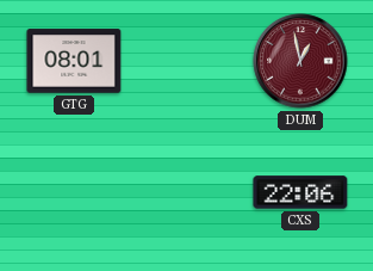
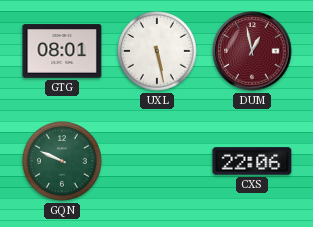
UXL: none -> 5:28
GQN: none -> 9:49
